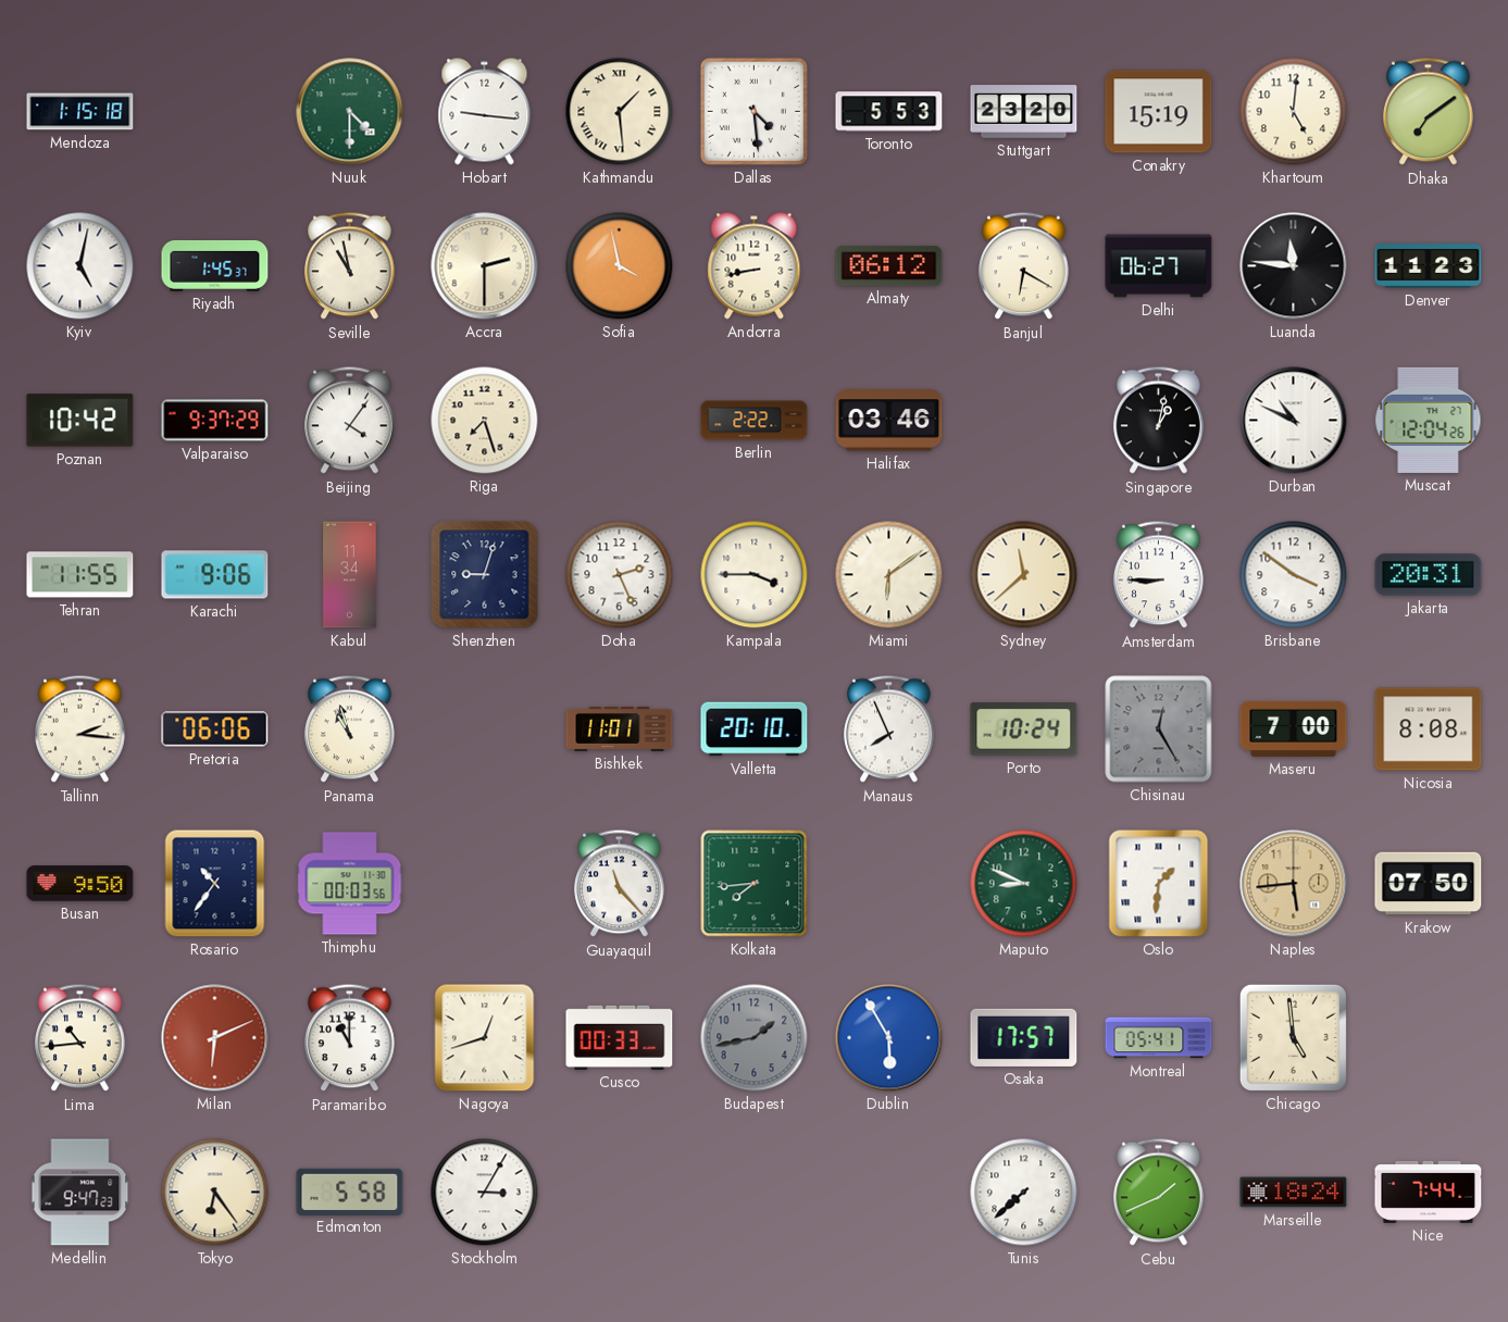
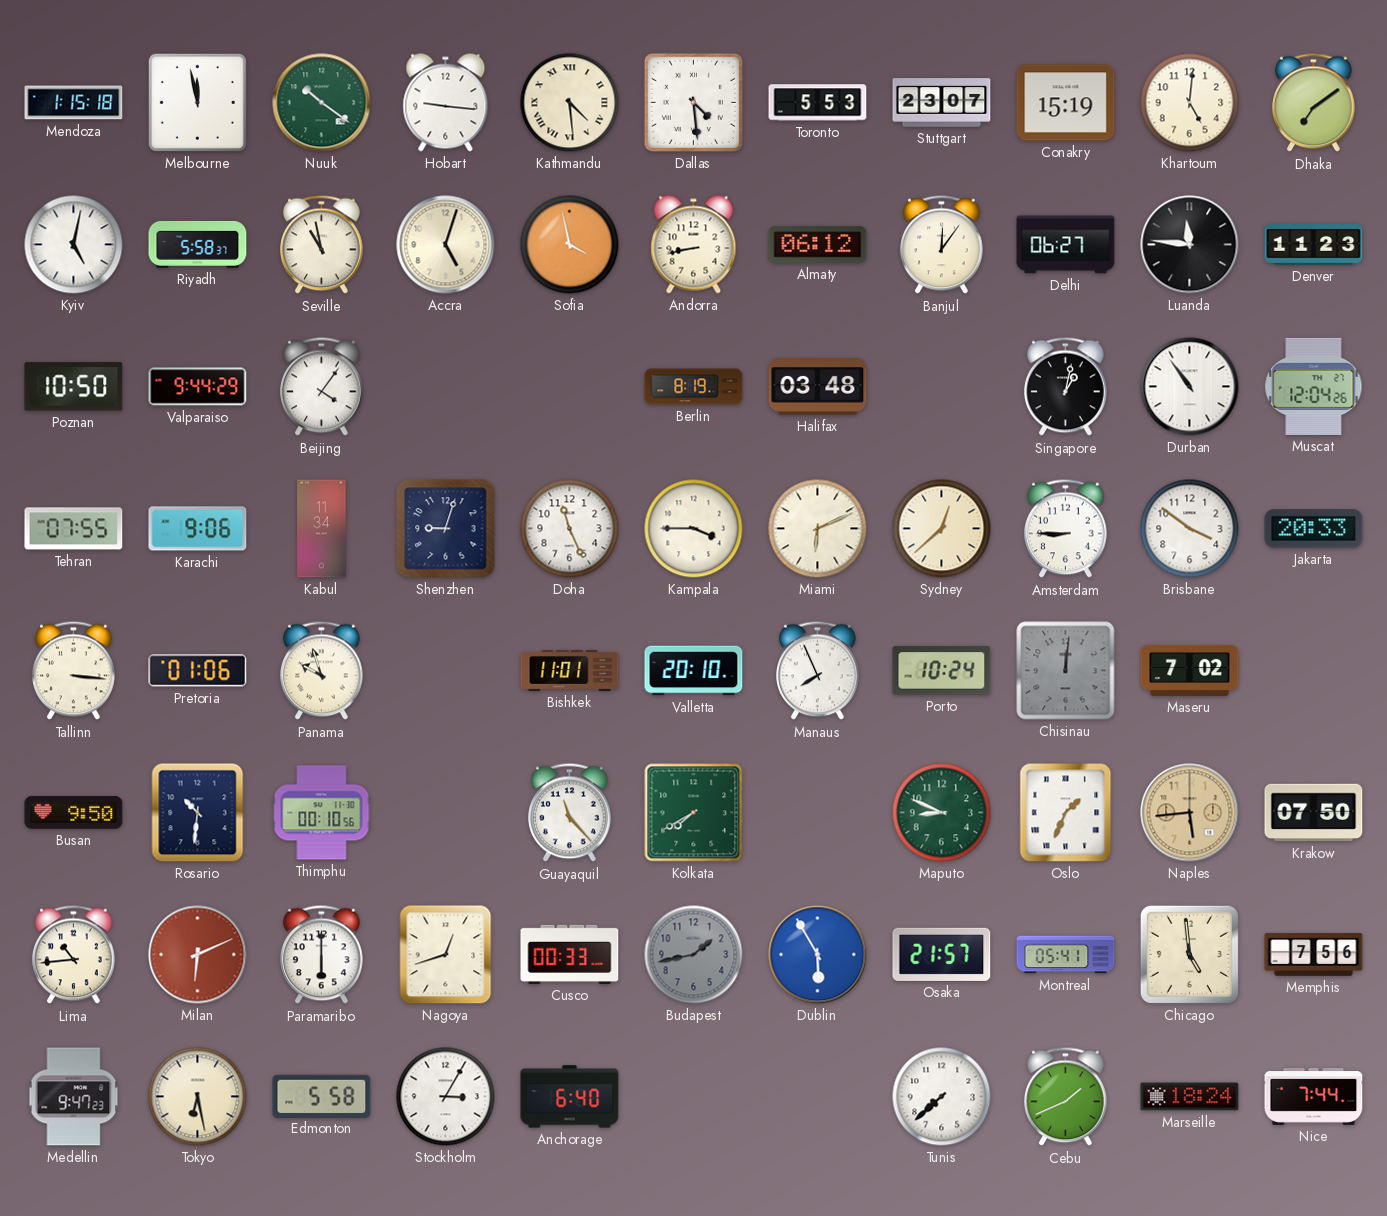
Melbourne: none -> 11:58
Nuuk: 4:30 -> 10:21
Kathmandu: 1:29 -> 4:29
Stuttgart: 23:20 -> 23:07
Riyadh: 1:45 -> 5:58
Accra: 2:30 -> 5:03
Banjul: 6:20 -> 12:06
Poznan: 10:42 -> 10:50
Valparaiso: 9:37 -> 9:44
Riga: 7:27 -> none
Berlin: 2:22 -> 8:19
Halifax: 03:46 -> 03:48
Durban: 10:49 -> 10:54
Tehran: 11:55 -> 07:55
Doha: 2:26 -> 11:26
Miami: 6:09 -> 6:11
Sydney: 11:38 -> 12:38
Jakarta: 20:31 -> 20:33
Tallinn: 2:16 -> 3:16
Pretoria: 06:06 -> 01:06
Panama: 10:57 -> 9:57
Chisinau: 12:25 -> 12:01
Maseru: 7:00 -> 7:02
Nicosia: 8:08 -> none
Rosario: 10:36 -> 10:31
Thimphu: 00:03 -> 00:10
Kolkata: 7:44 -> 7:40
Oslo: 1:31 -> 1:34
Paramaribo: 11:00 -> 6:00
Osaka: 17:57 -> 21:57
Memphis: none -> 7:56
Tokyo: 6:24 -> 6:28
Anchorage: none -> 6:40
